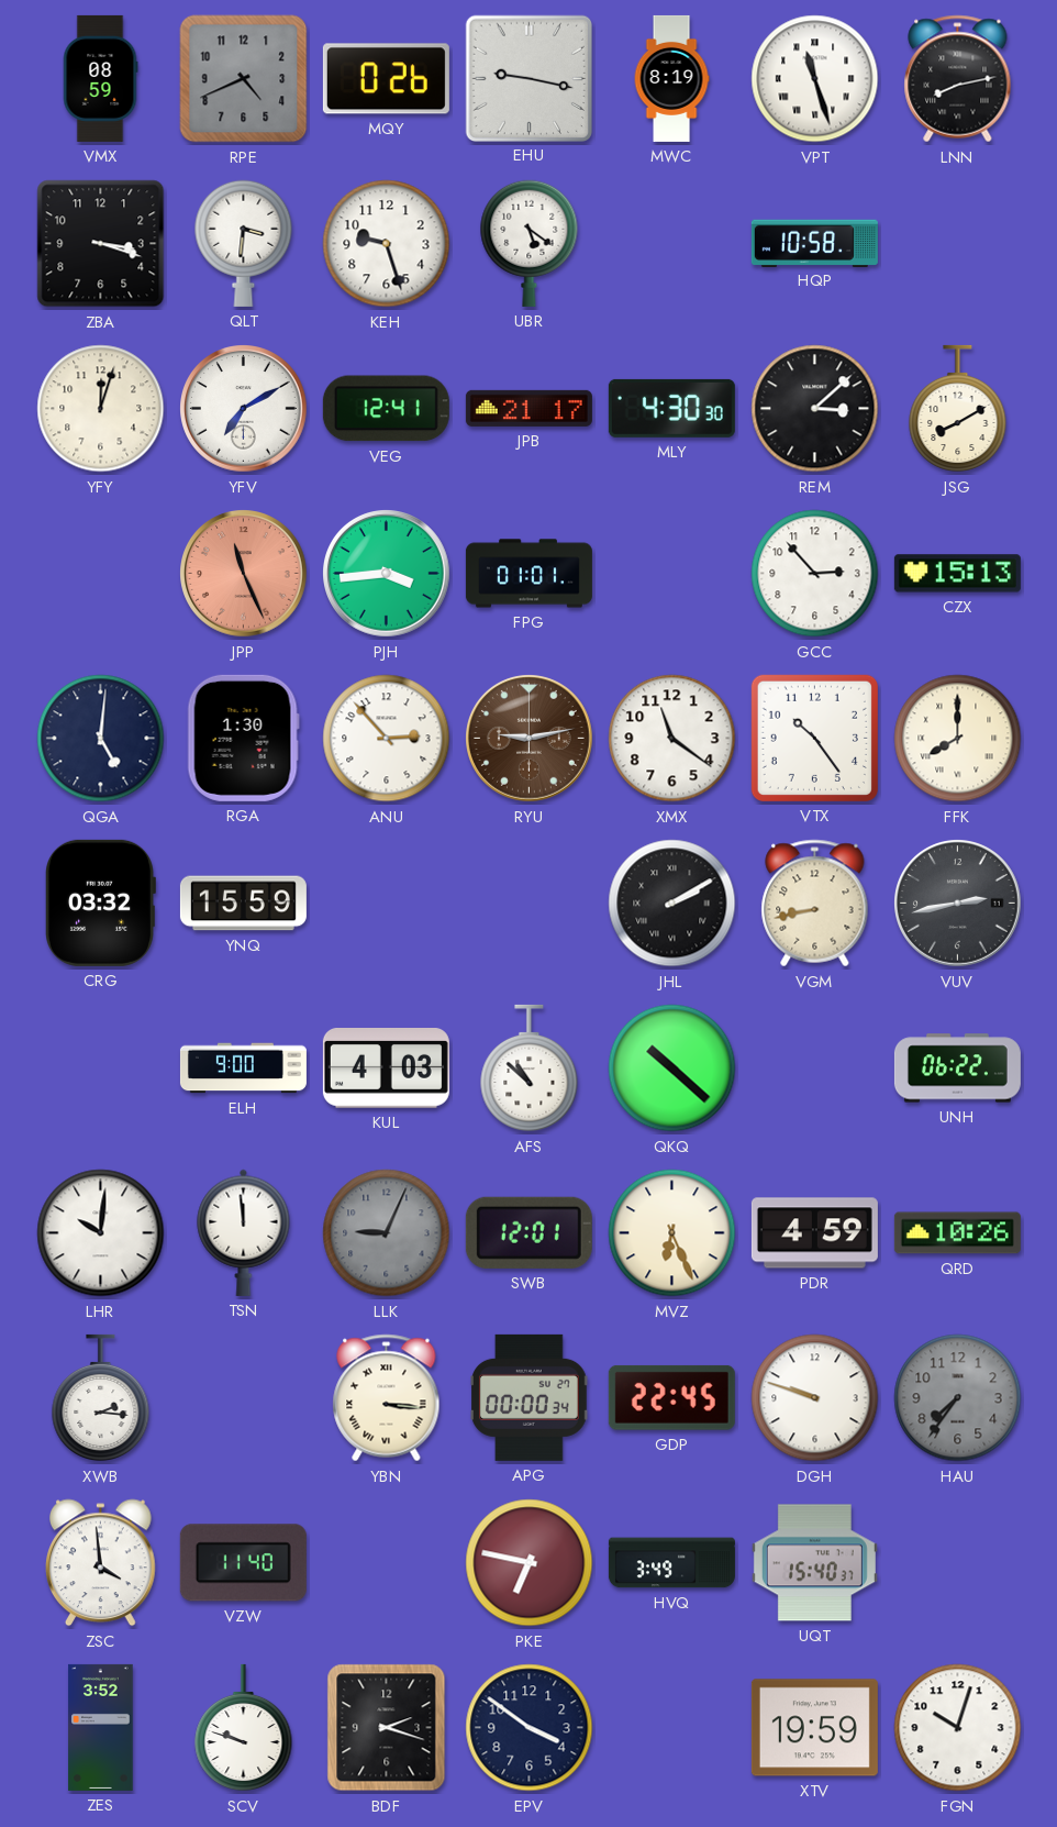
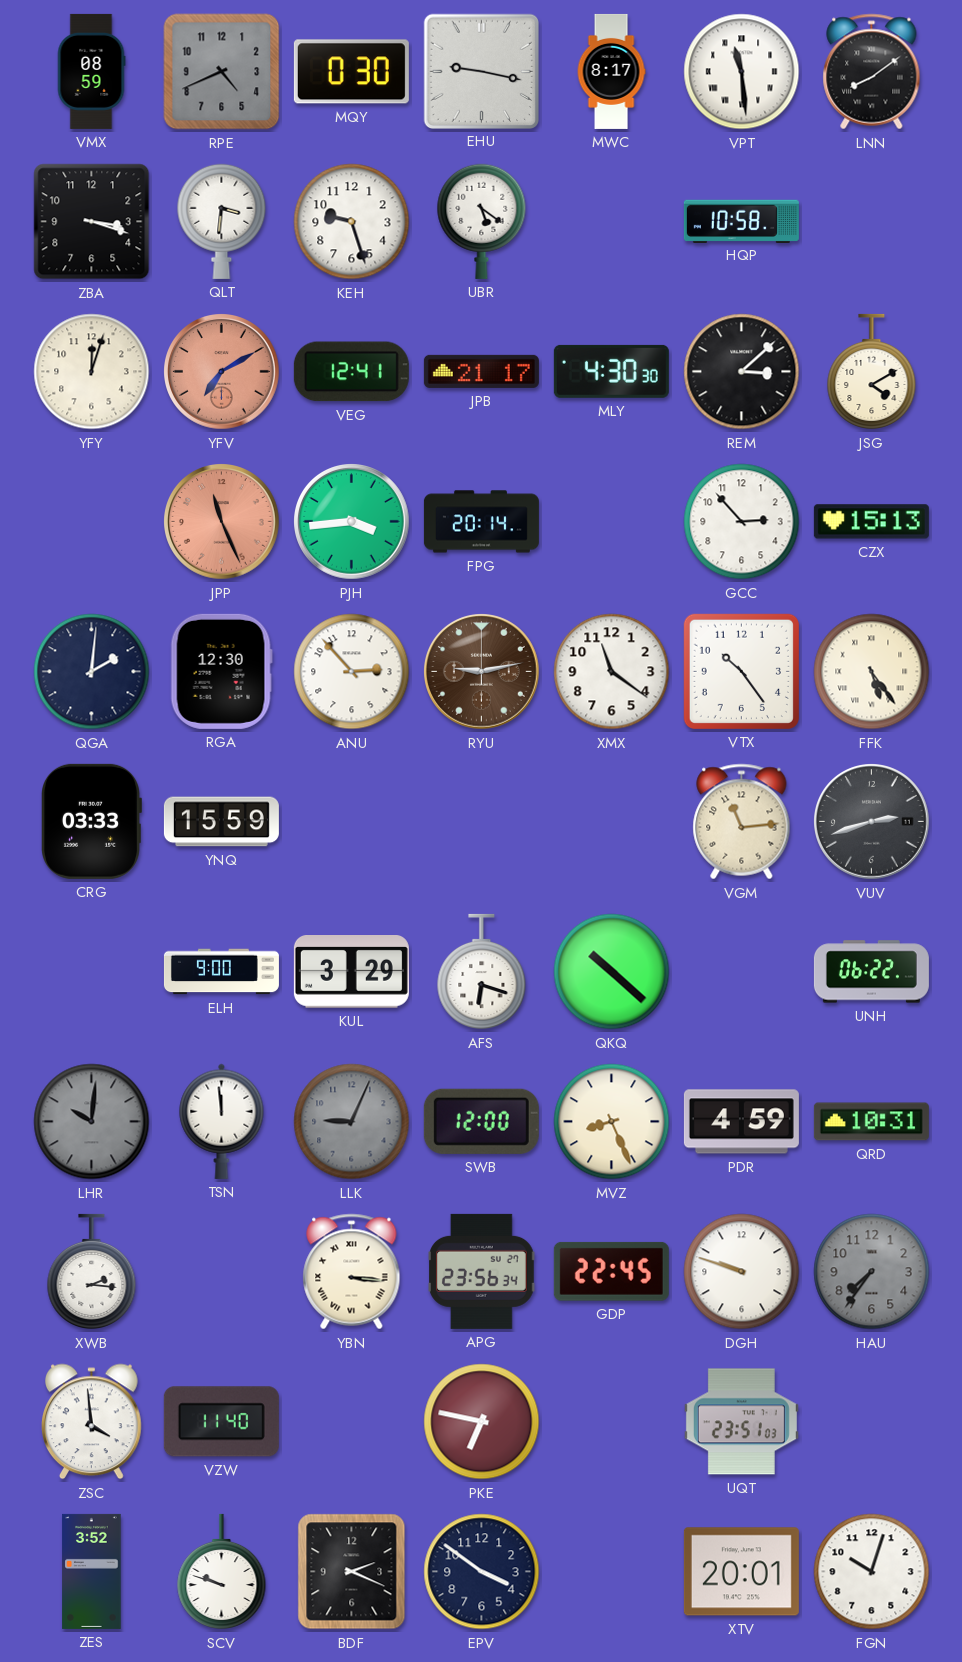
MQY: 0:26 -> 0:30
MWC: 8:19 -> 8:17
VPT: 11:27 -> 11:29
LNN: 8:13 -> 8:09
YFV dial: white -> salmon
JSG: 8:10 -> 4:10
FPG: 01:01 -> 20:14
QGA: 5:01 -> 2:01
RGA: 1:30 -> 12:30
FFK: 8:00 -> 5:24
CRG: 03:32 -> 03:33
JHL: 2:10 -> none
VGM: 8:43 -> 11:14
VUV: 2:43 -> 2:42
KUL: 4:03 -> 3:29
AFS: 10:52 -> 6:18
LHR dial: white -> grey
SWB: 12:01 -> 12:00
MVZ: 6:26 -> 8:26
QRD: 10:26 -> 10:31
APG: 00:00 -> 23:56
HVQ: 3:49 -> none
UQT: 15:40 -> 23:51
BDF: 2:18 -> 2:19
XTV: 19:59 -> 20:01
